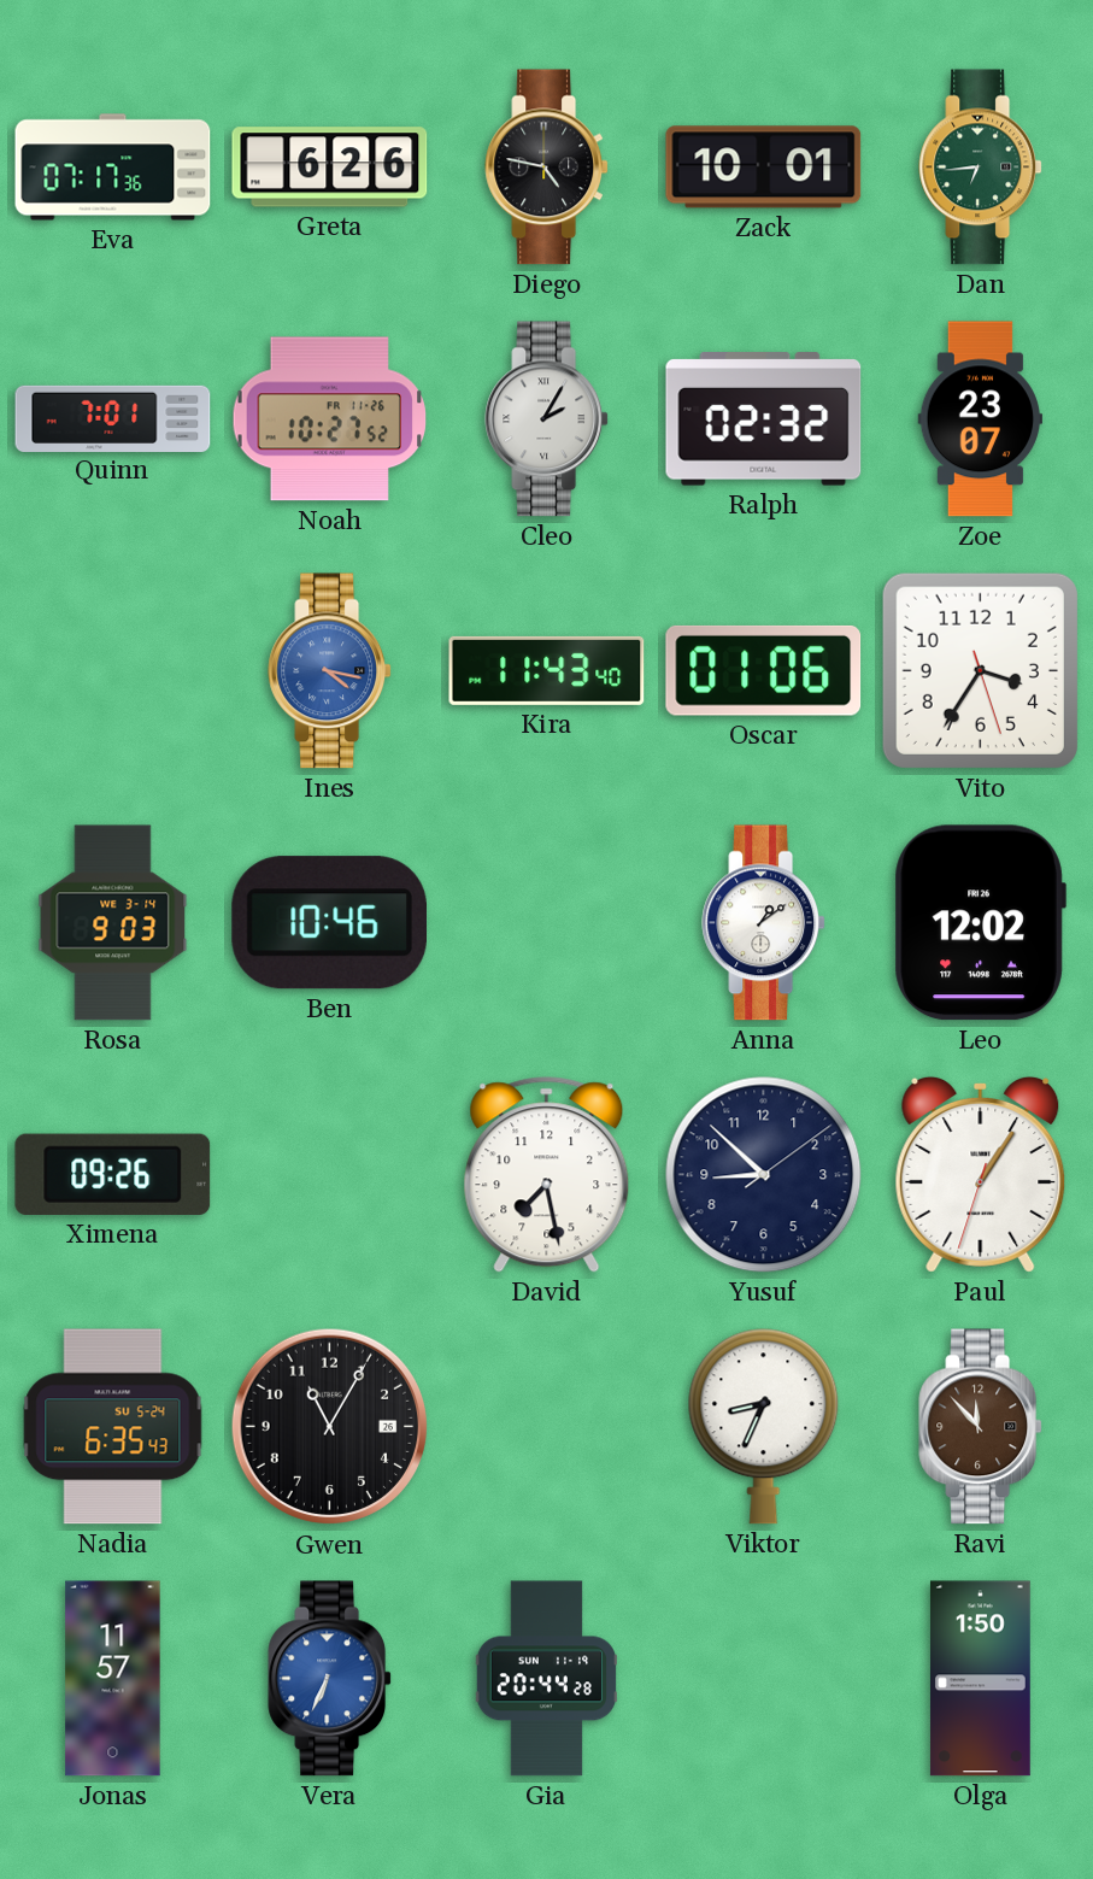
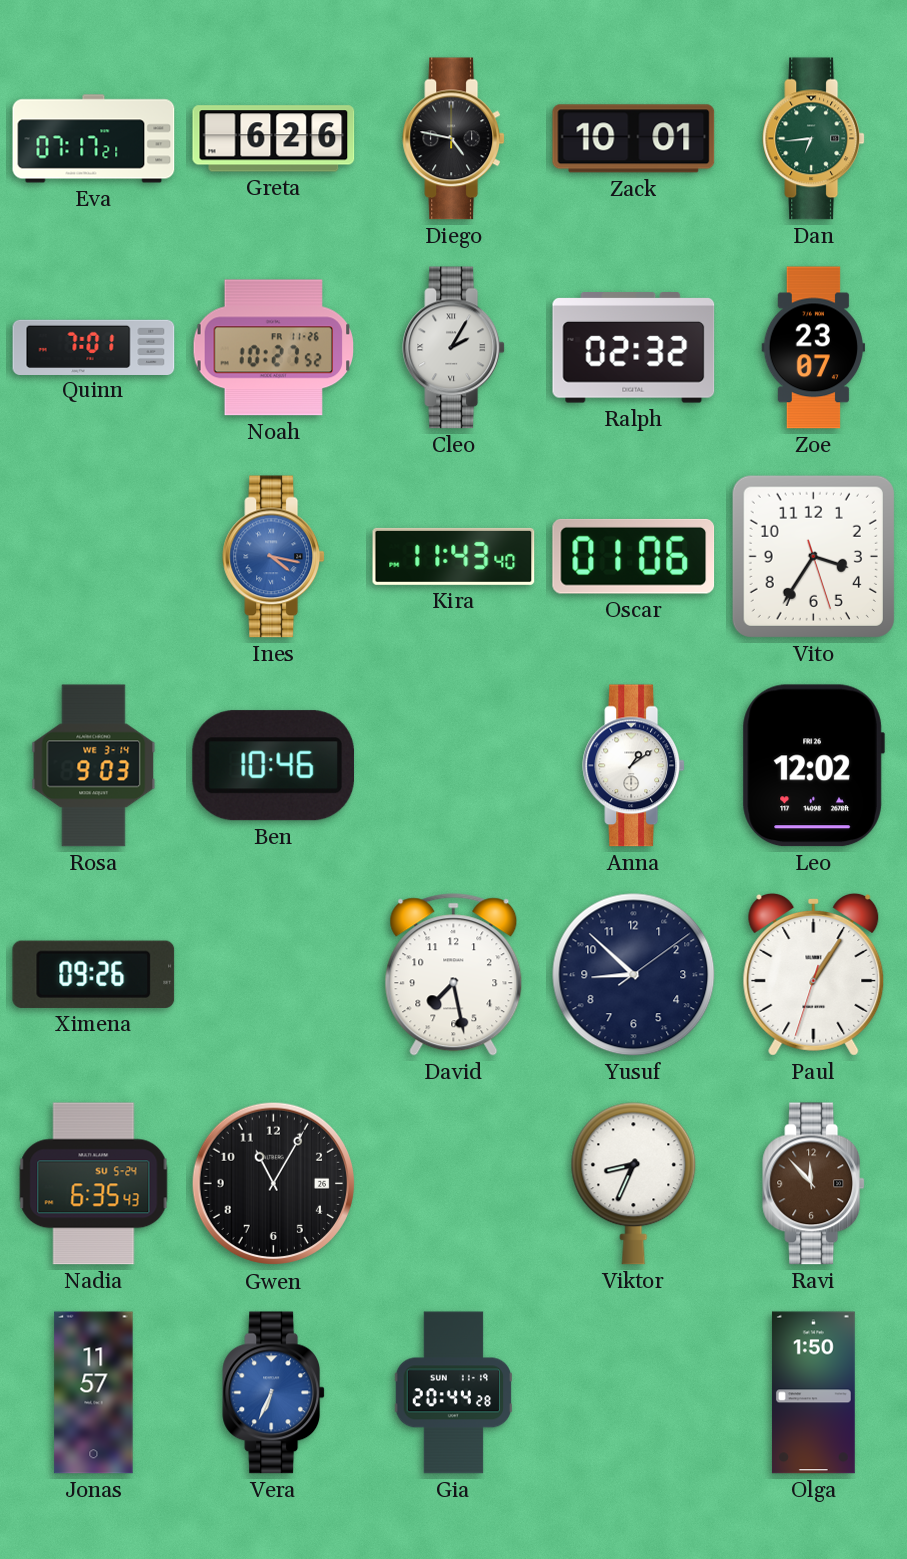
Eva: 07:17:36 -> 07:17:21
